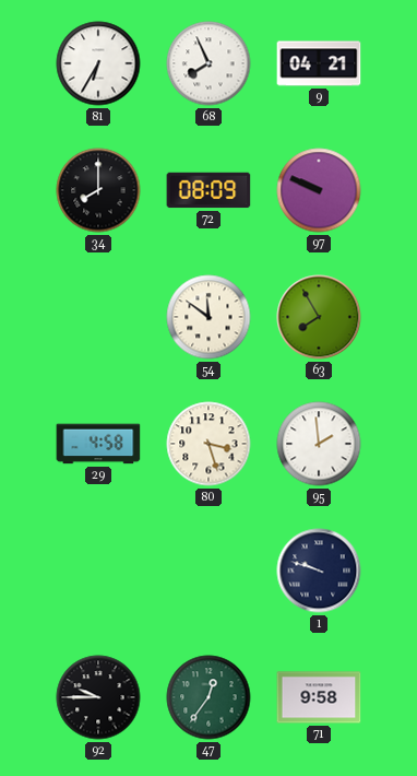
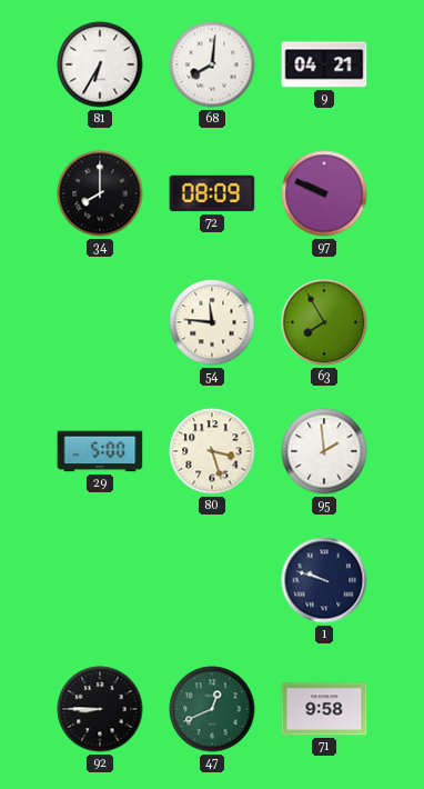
68: 7:56 -> 8:01
54: 11:51 -> 11:46
29: 4:58 -> 5:00
92: 9:45 -> 8:45
47: 12:36 -> 12:41
